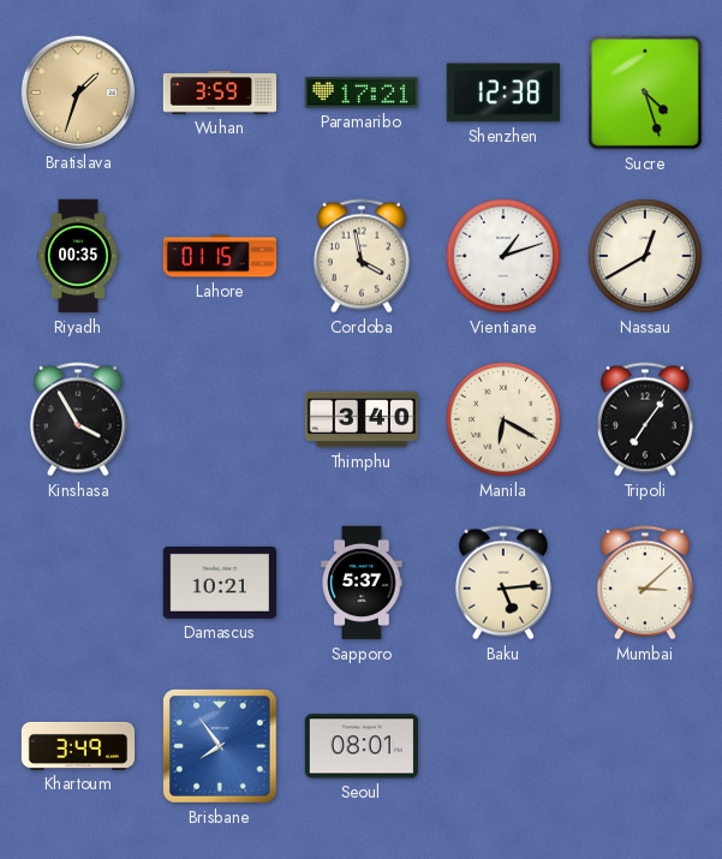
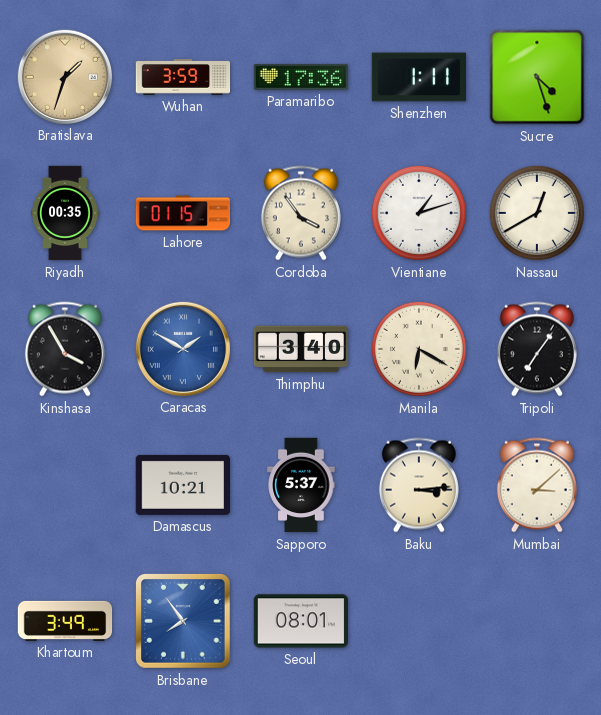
Paramaribo: 17:21 -> 17:36
Shenzhen: 12:38 -> 1:11
Cordoba: 3:58 -> 3:54
Caracas: none -> 1:50
Baku: 5:14 -> 3:14
